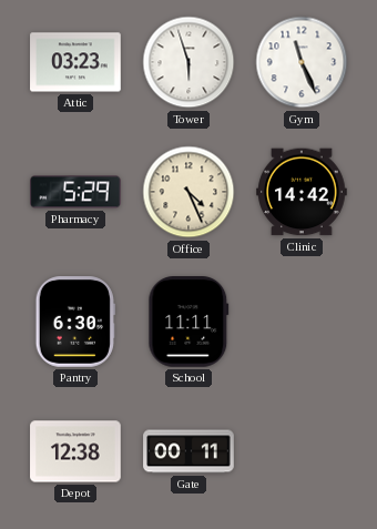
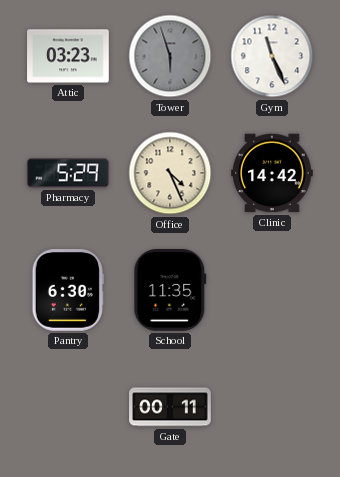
Tower dial: white -> grey
School: 11:11 -> 11:35
Depot: 12:38 -> none
